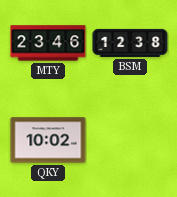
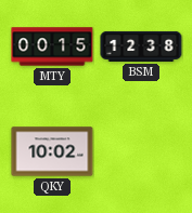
MTY: 23:46 -> 00:15
